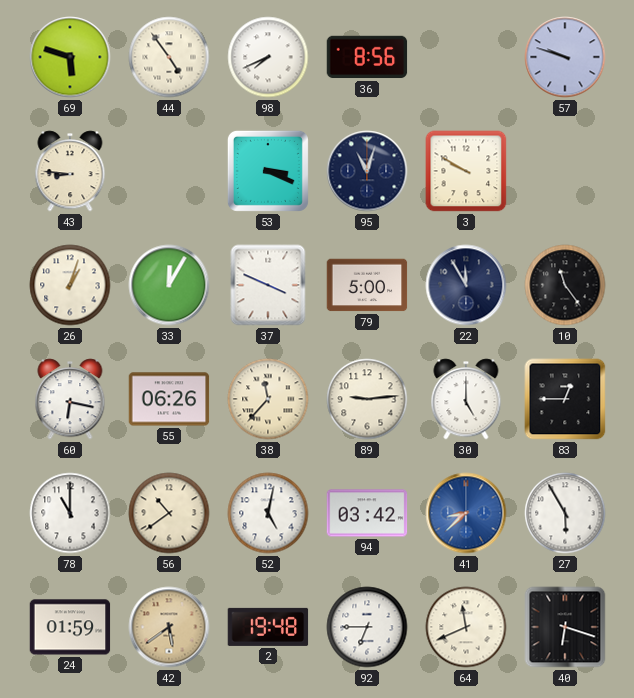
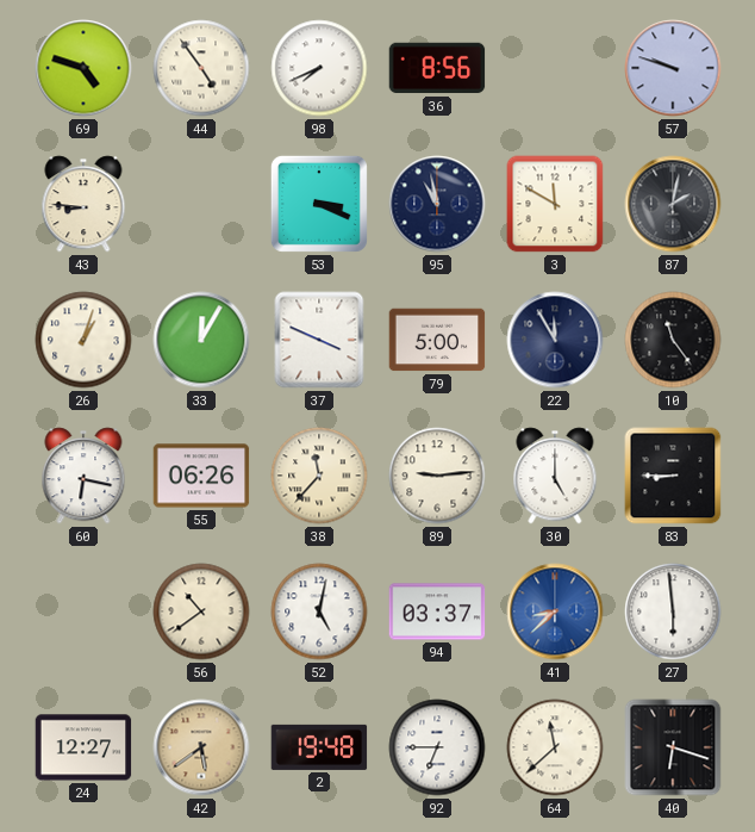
69: 5:48 -> 4:48
95: 11:03 -> 10:58
3: 9:50 -> 11:50
87: none -> 2:02
83: 12:45 -> 8:45
78: 11:00 -> none
94: 03:42 -> 03:37
27: 5:55 -> 5:59
24: 01:59 -> 12:27
64: 11:41 -> 11:38
